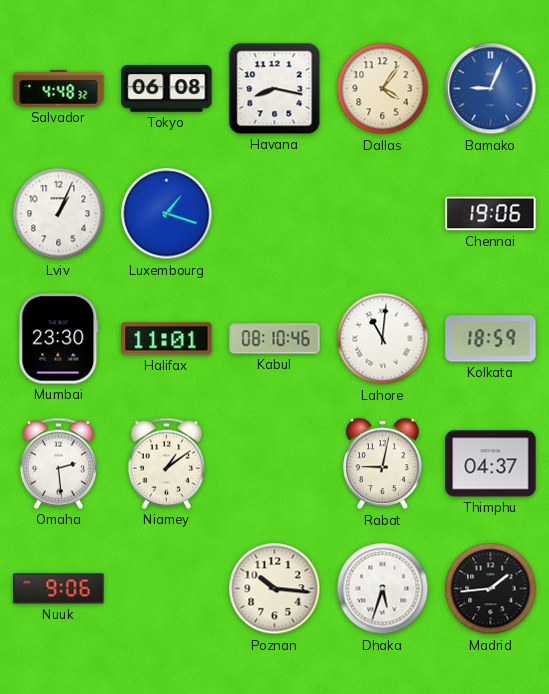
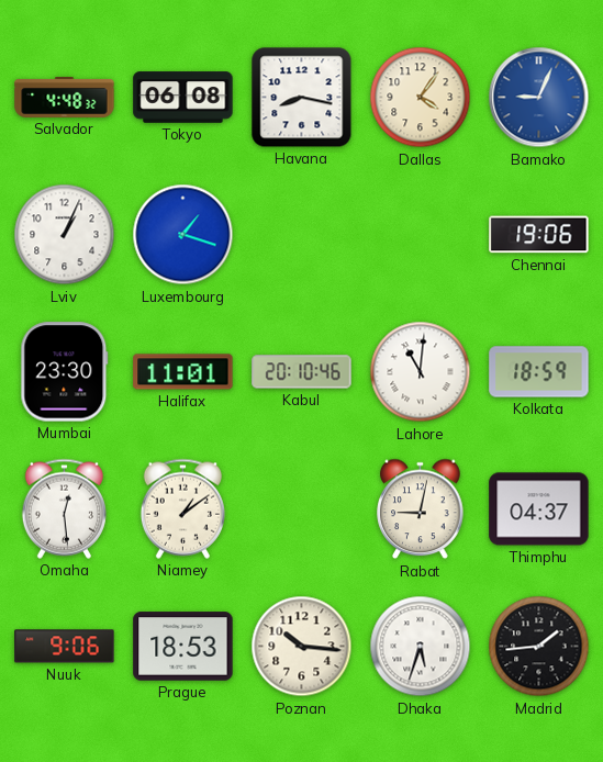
Kabul: 08:10 -> 20:10
Omaha: 2:29 -> 12:29
Prague: none -> 18:53
